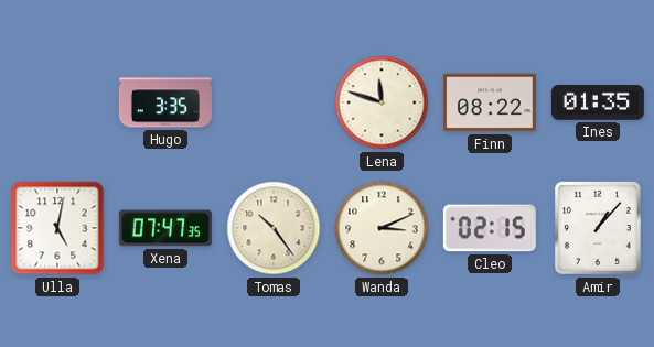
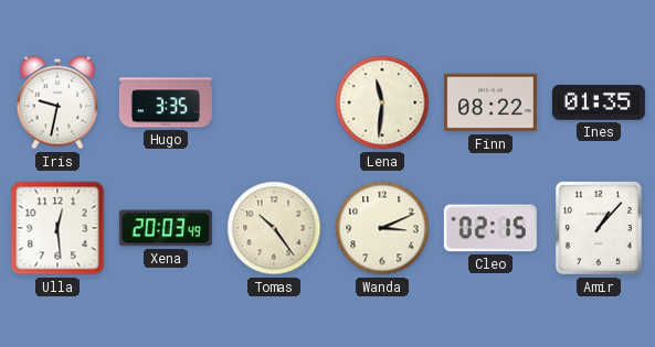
Iris: none -> 9:32
Lena: 11:48 -> 11:31
Ulla: 5:02 -> 12:29
Xena: 07:47 -> 20:03
